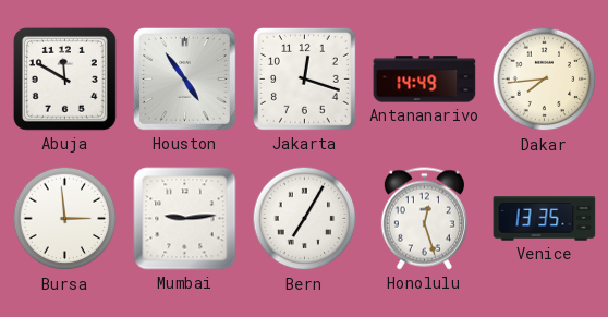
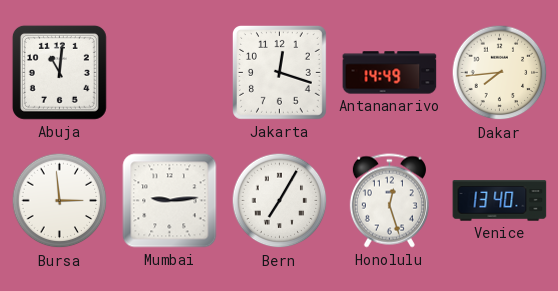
Abuja: 11:50 -> 11:01
Houston: 4:54 -> none
Venice: 13:35 -> 13:40
